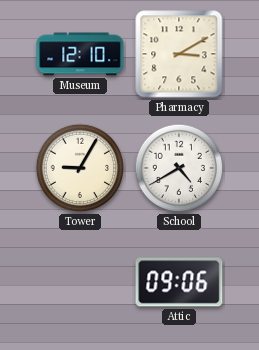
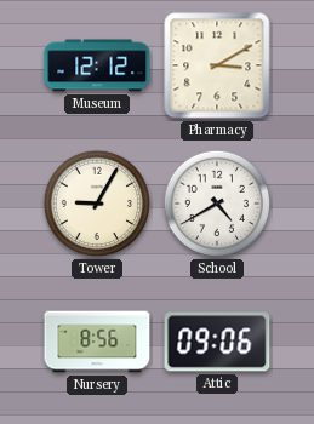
Museum: 12:10 -> 12:12
Nursery: none -> 8:56
